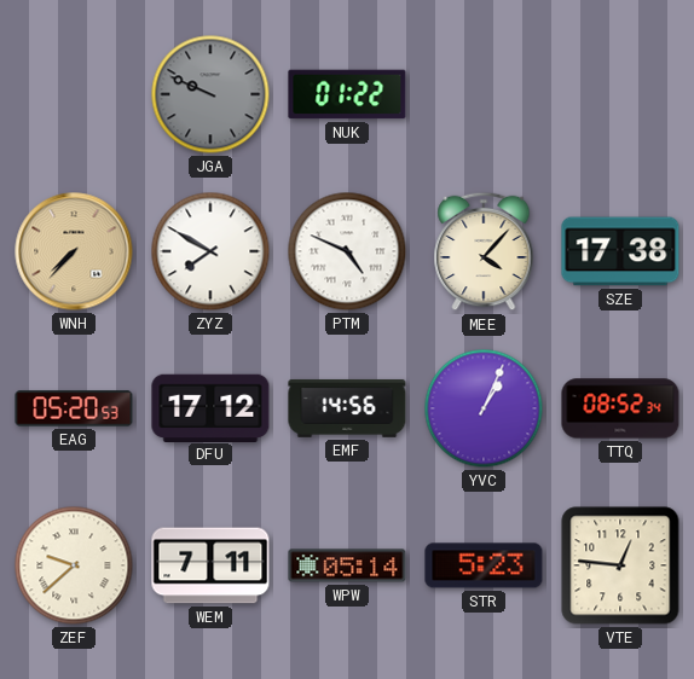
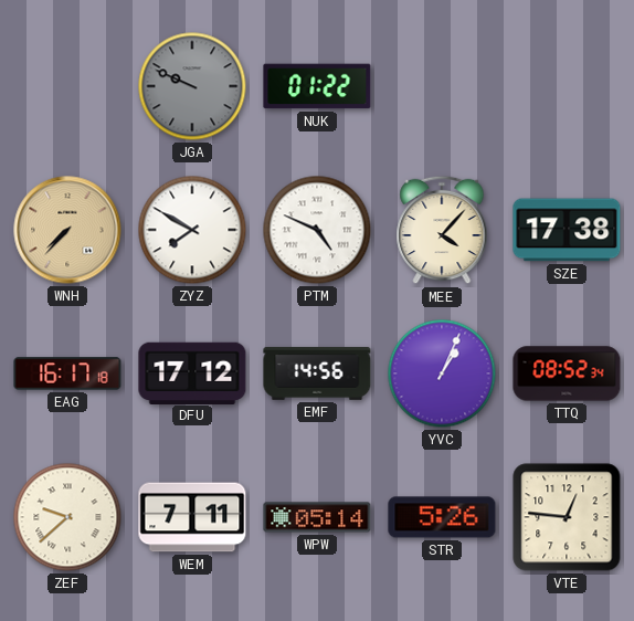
EAG: 05:20 -> 16:17
STR: 5:23 -> 5:26
